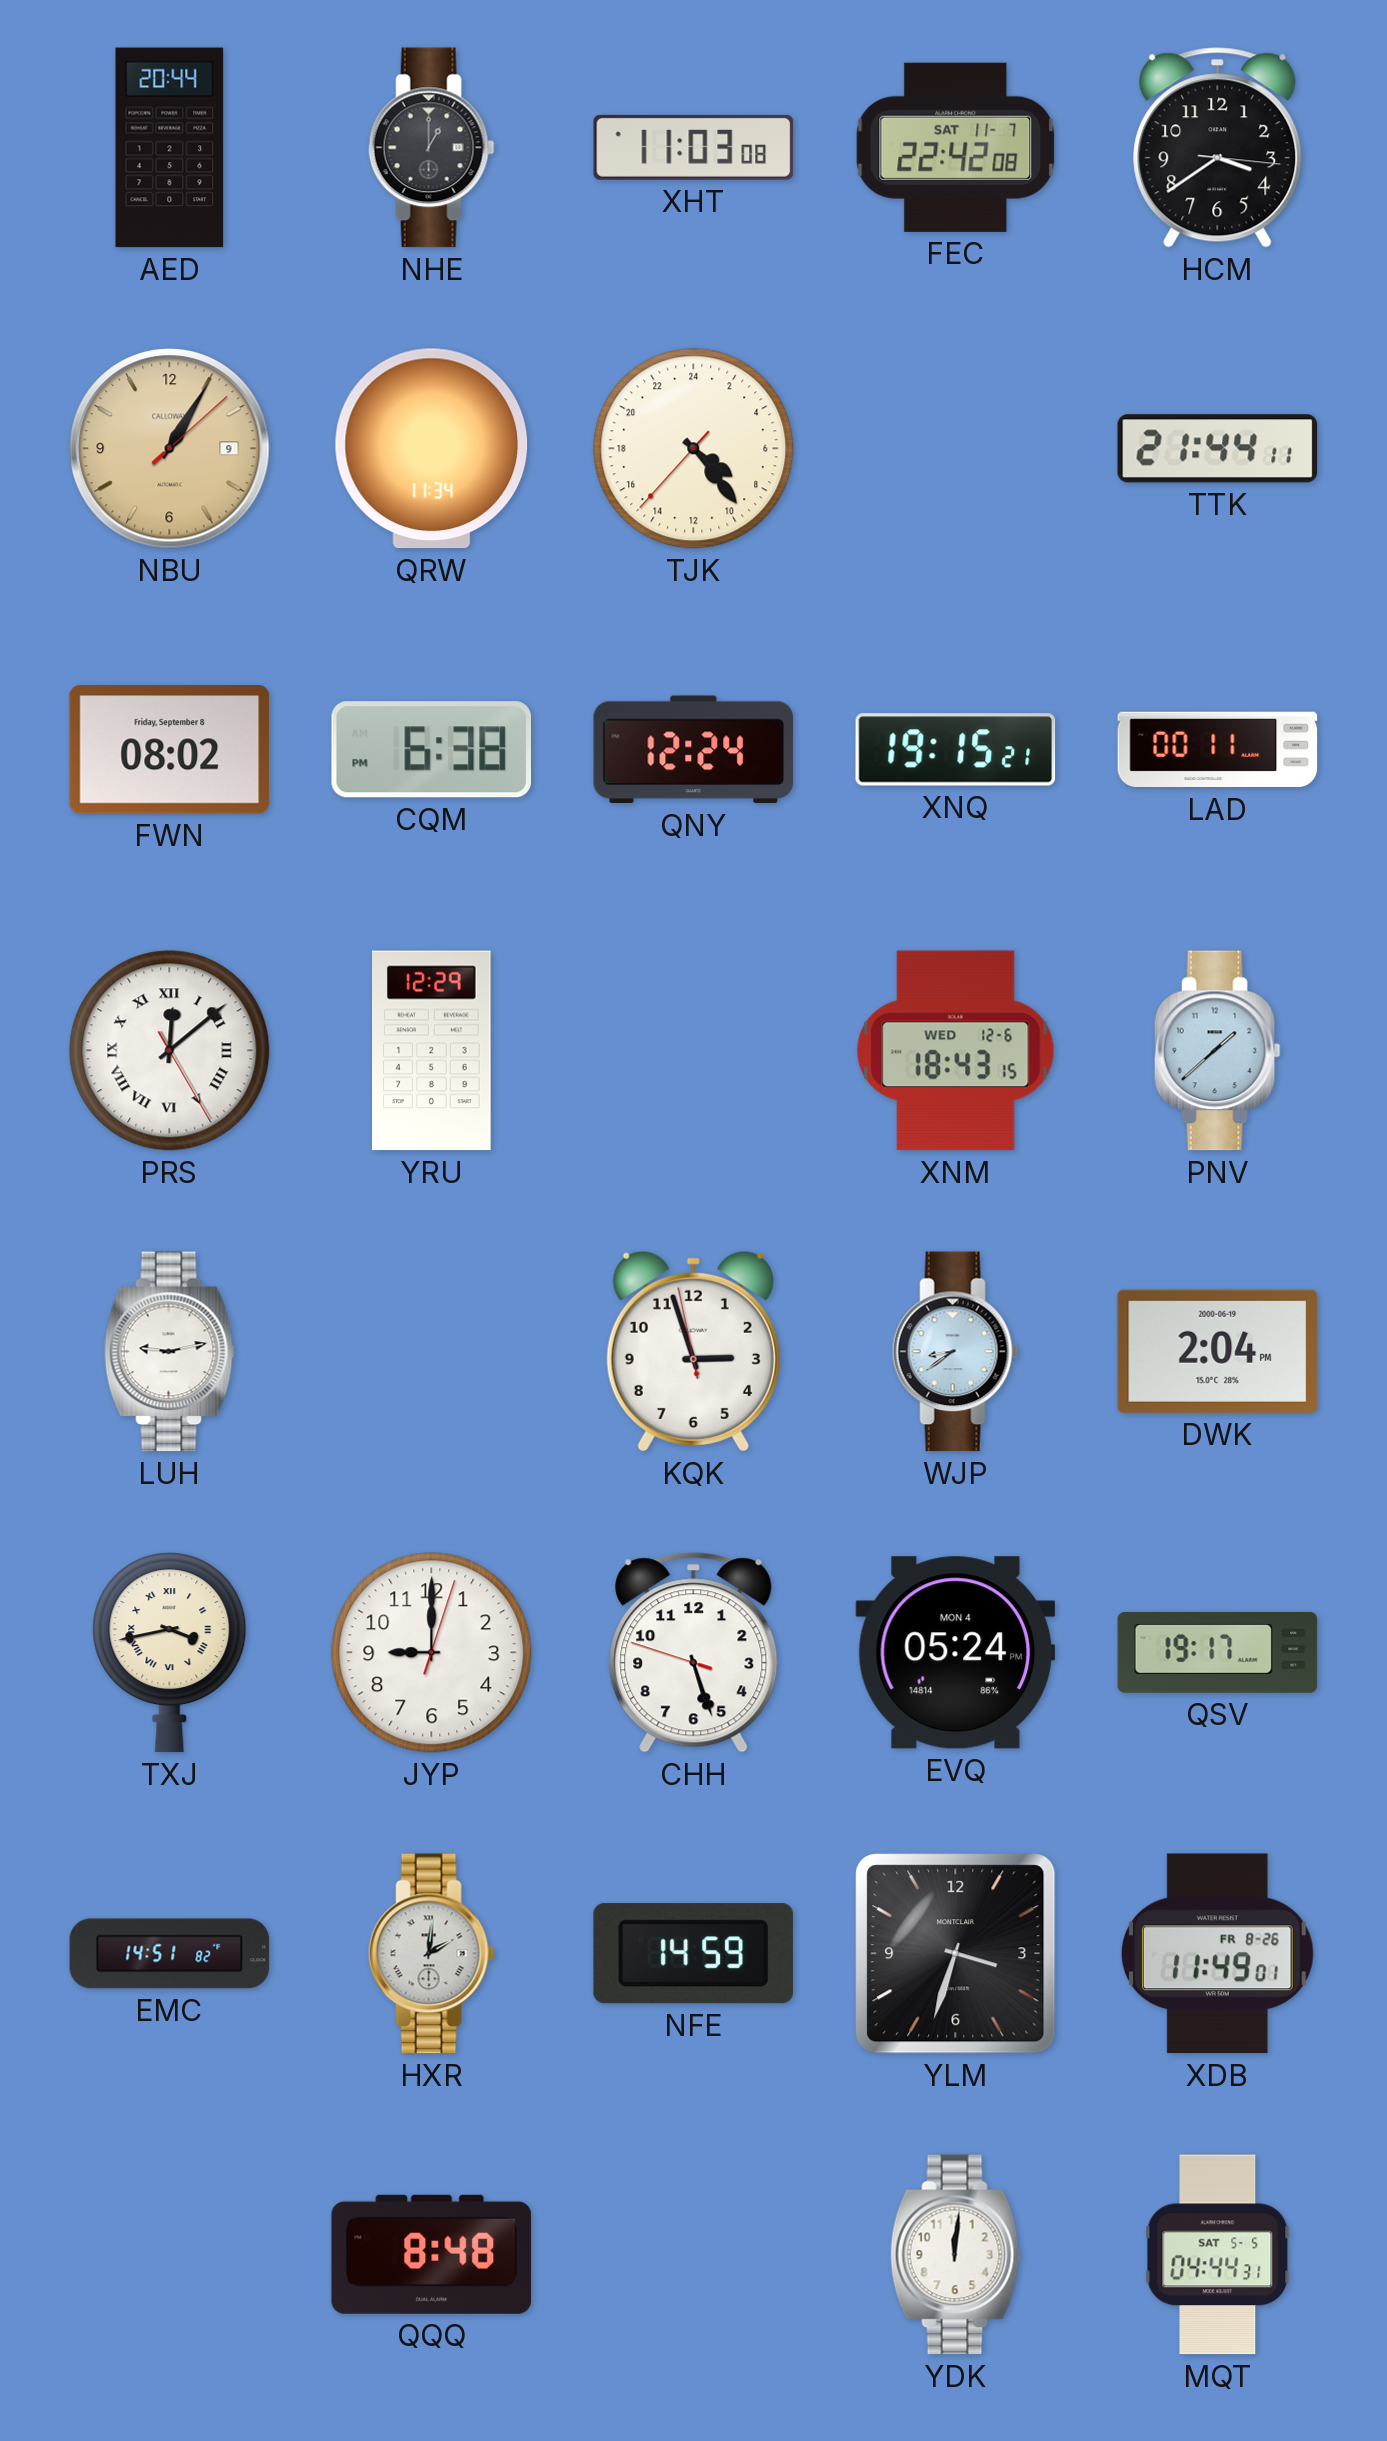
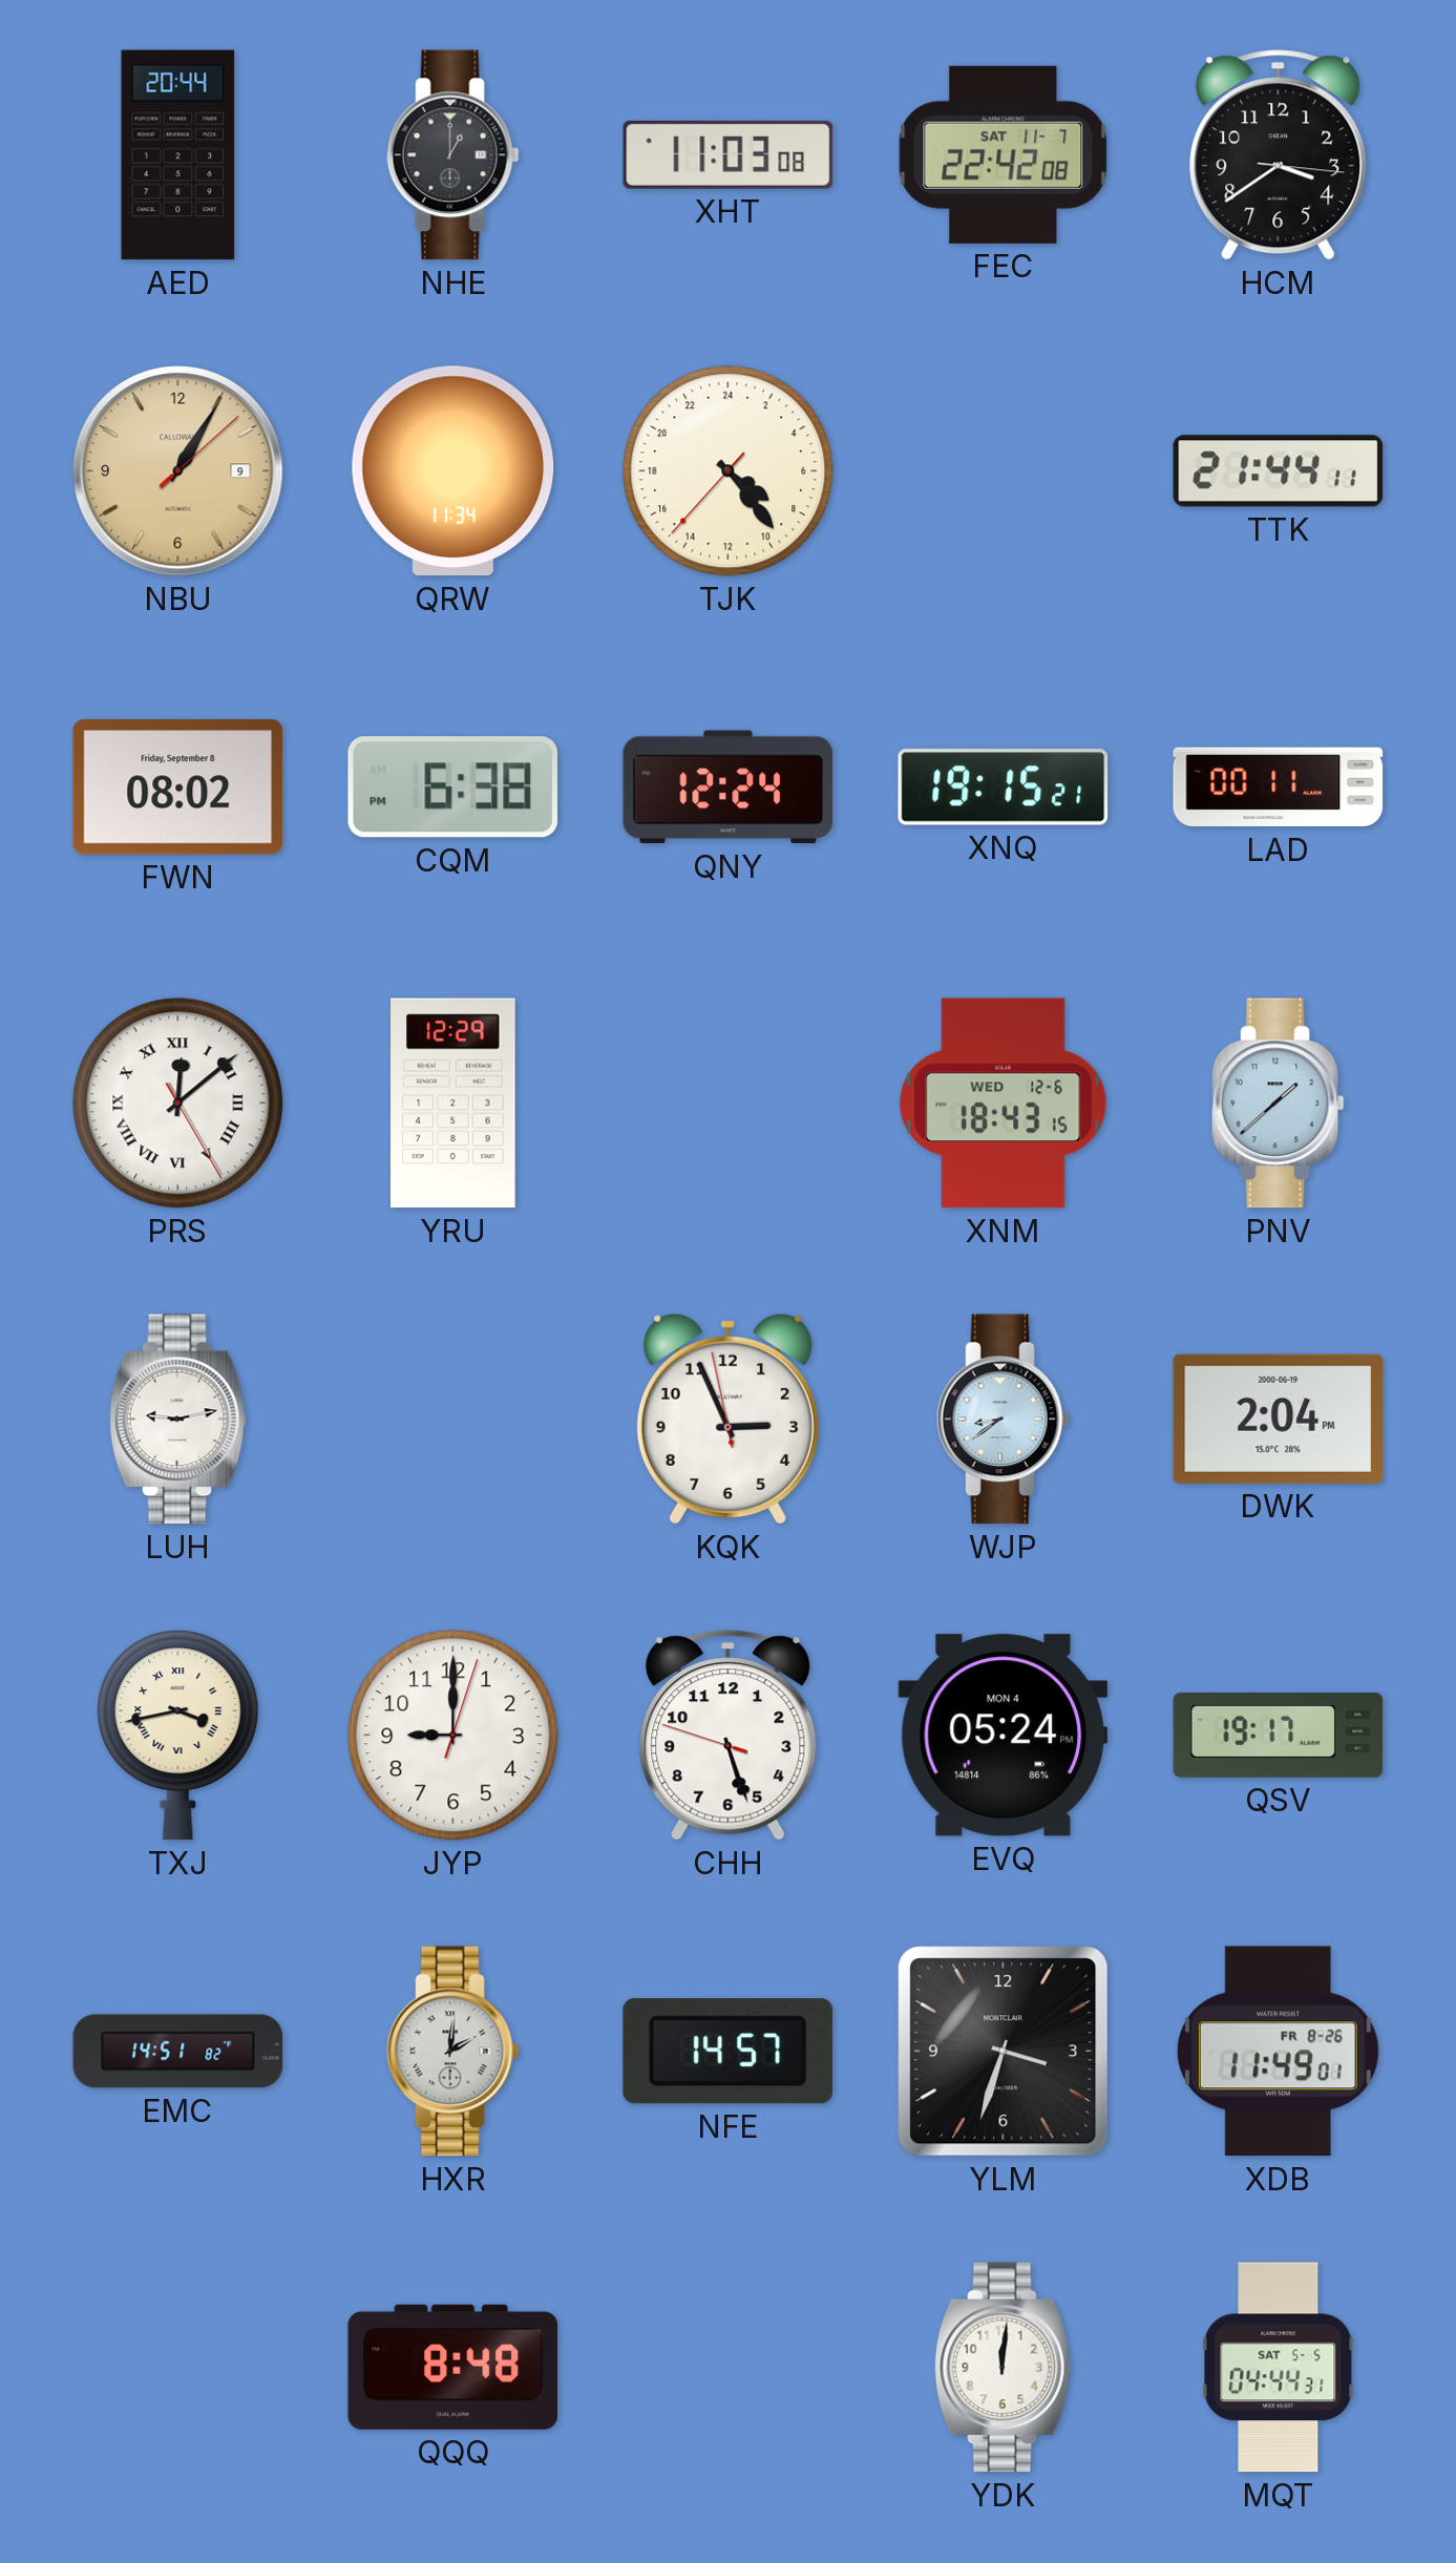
KQK: 2:56 -> 2:55
NFE: 14:59 -> 14:57
